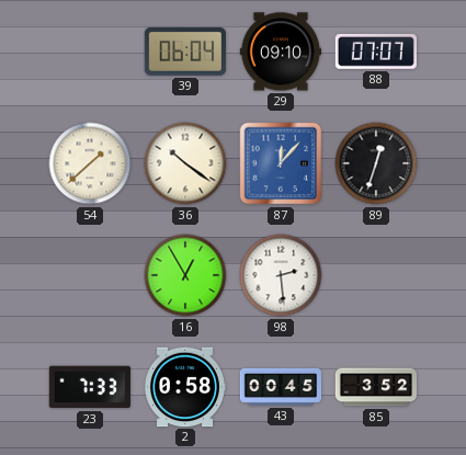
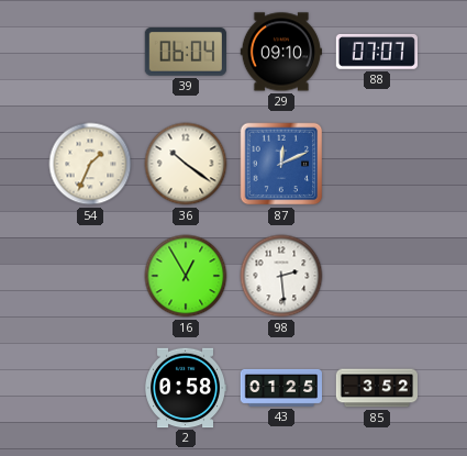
54: 1:38 -> 1:34
87: 12:07 -> 12:11
89: 12:33 -> none
23: 7:33 -> none
43: 00:45 -> 01:25
